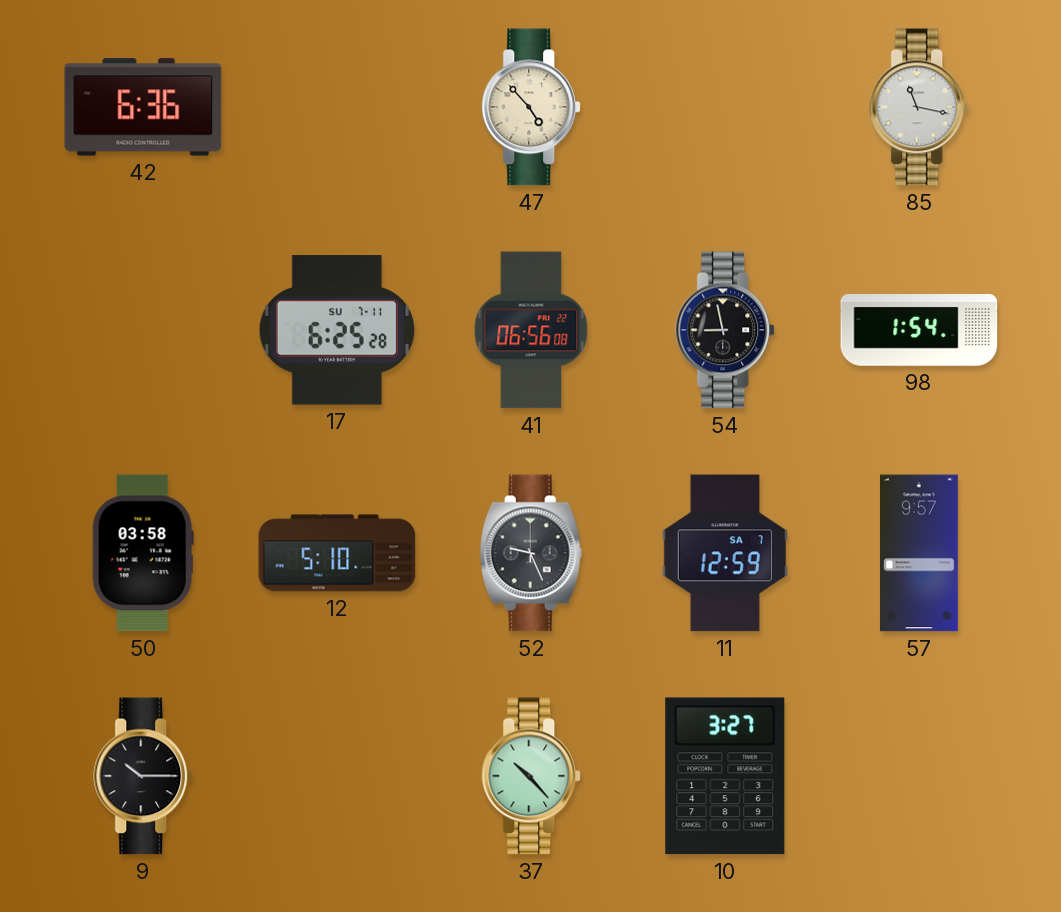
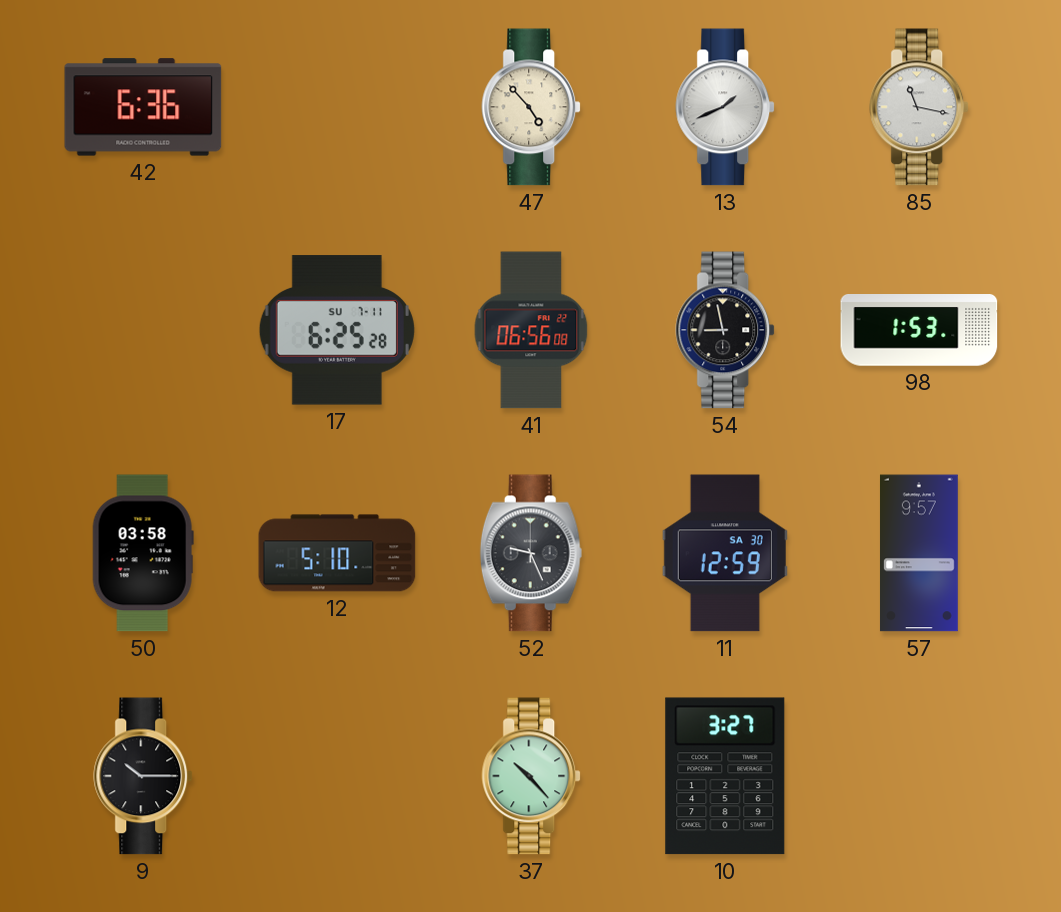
13: none -> 1:41
98: 1:54 -> 1:53
11 date: SA 7 -> SA 30
